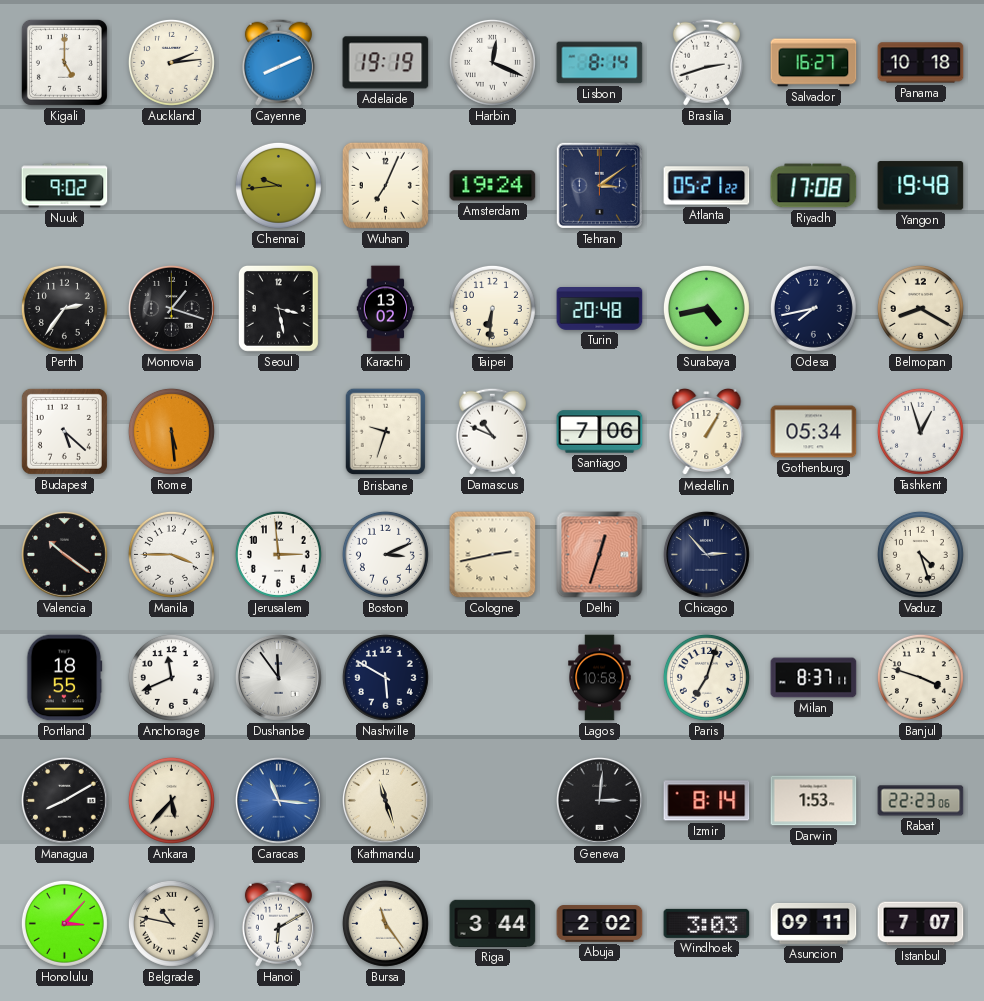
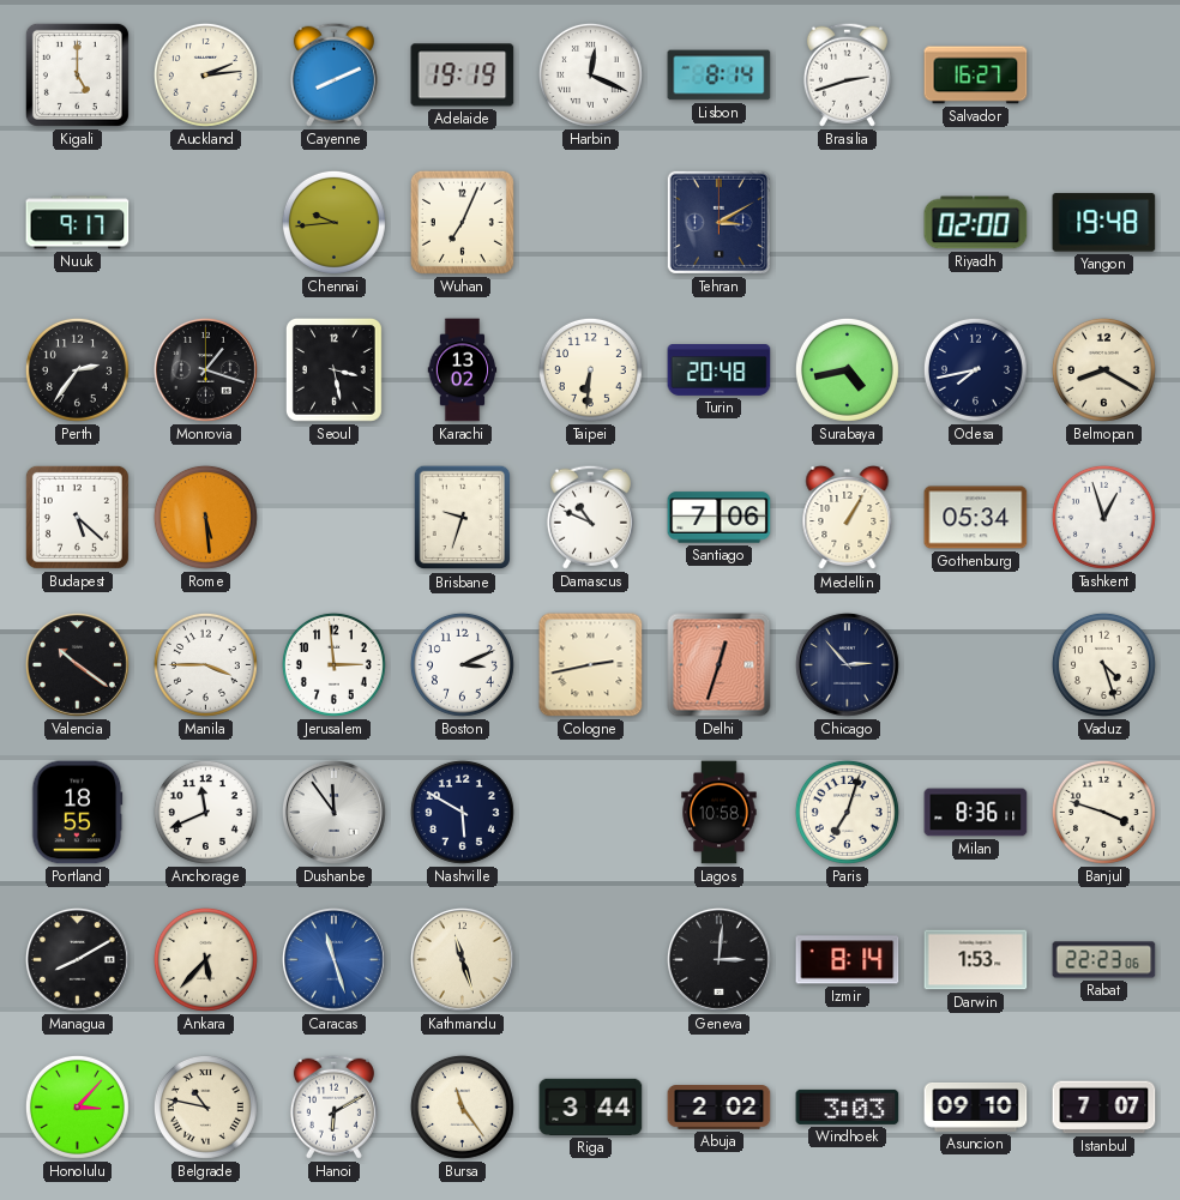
Panama: 10:18 -> none
Nuuk: 9:02 -> 9:17
Amsterdam: 19:24 -> none
Tehran: 3:09 -> 3:10
Atlanta: 05:21 -> none
Riyadh: 17:08 -> 02:00
Milan: 8:37 -> 8:36
Caracas: 11:16 -> 11:27
Asuncion: 09:11 -> 09:10
